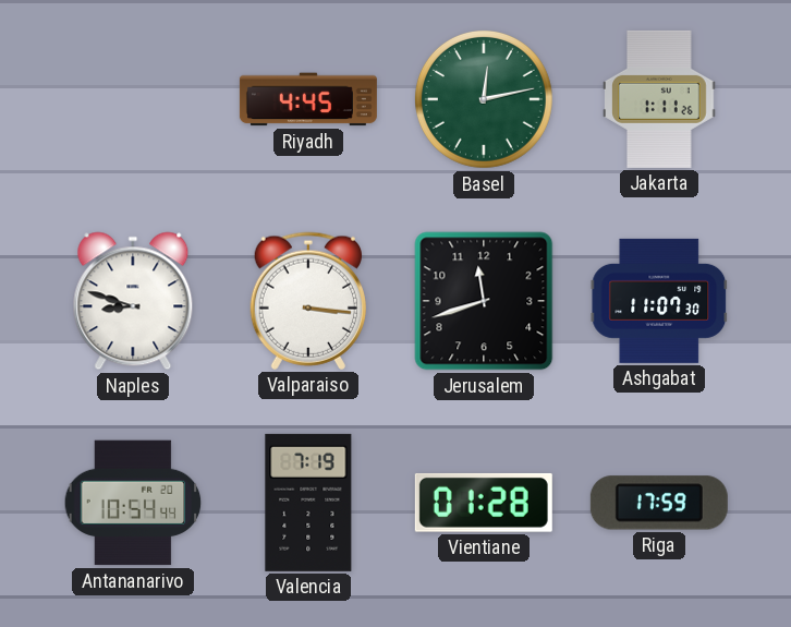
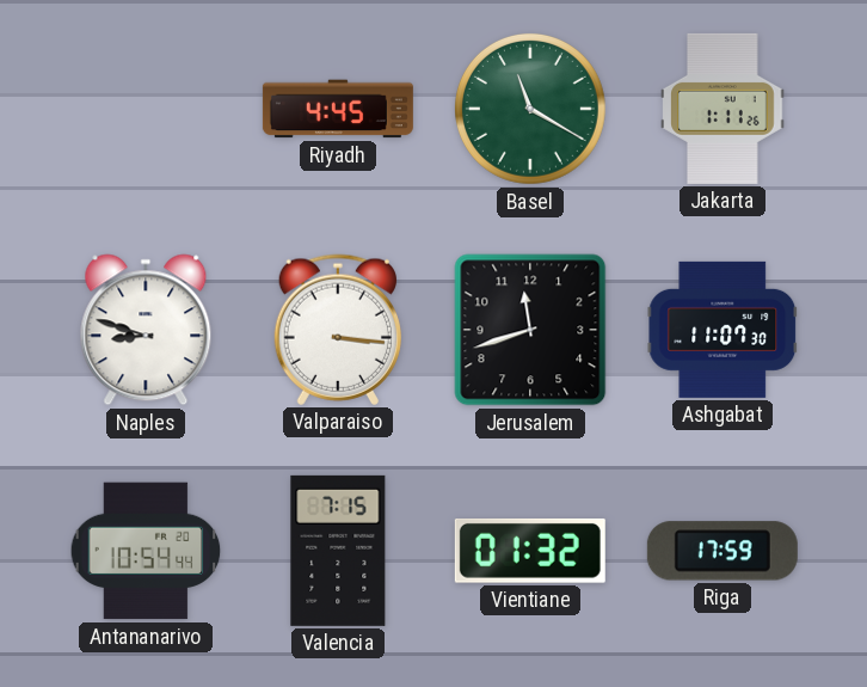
Basel: 12:13 -> 11:20
Valencia: 7:19 -> 7:15
Vientiane: 01:28 -> 01:32
